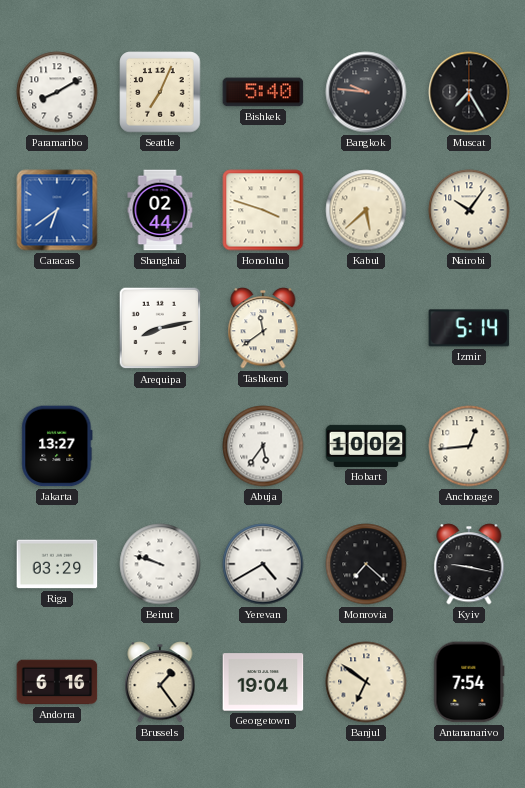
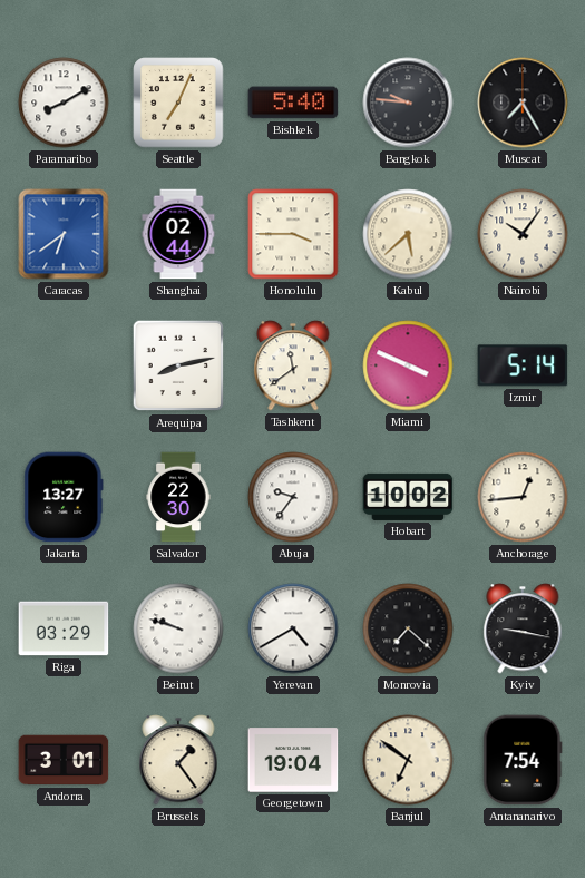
Honolulu: 3:48 -> 3:45
Miami: none -> 3:49
Salvador: none -> 22:30
Abuja: 5:36 -> 9:36
Andorra: 6:16 -> 3:01
